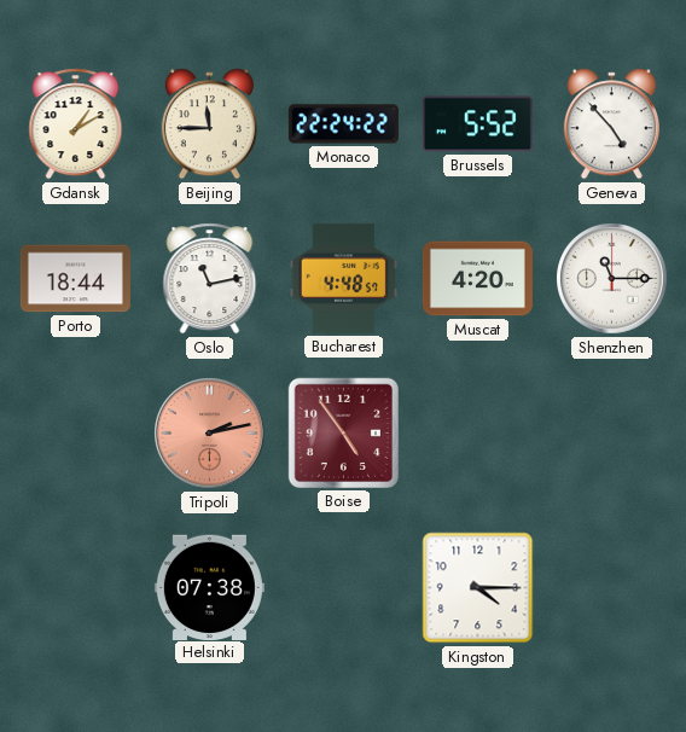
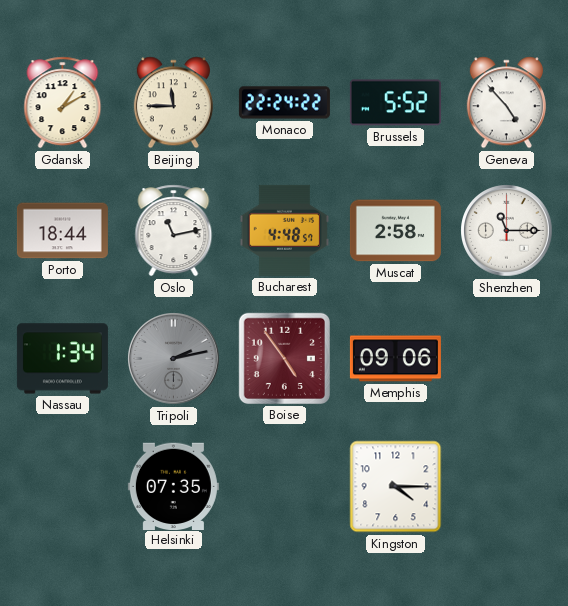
Muscat: 4:20 -> 2:58
Nassau: none -> 1:34
Tripoli dial: salmon -> grey
Memphis: none -> 09:06
Helsinki: 07:38 -> 07:35
